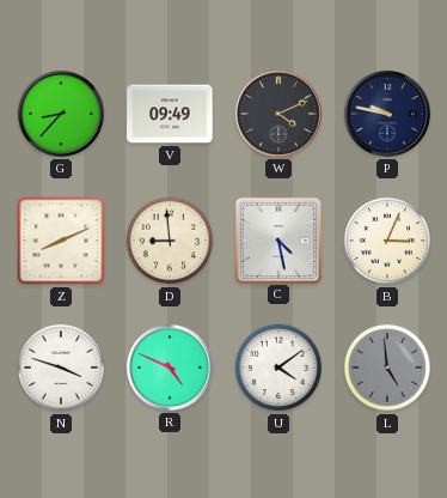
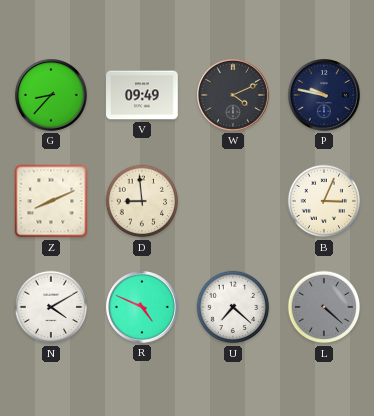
C: 4:28 -> none
N: 3:48 -> 4:10
U: 4:09 -> 7:22
L: 4:59 -> 4:22
